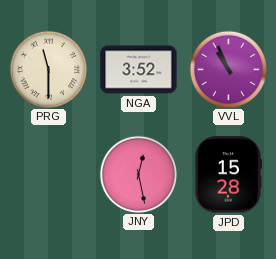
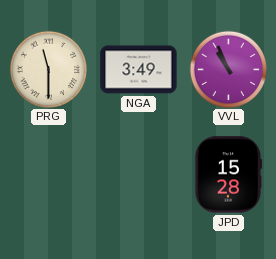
NGA: 3:52 -> 3:49
JNY: 12:28 -> none
